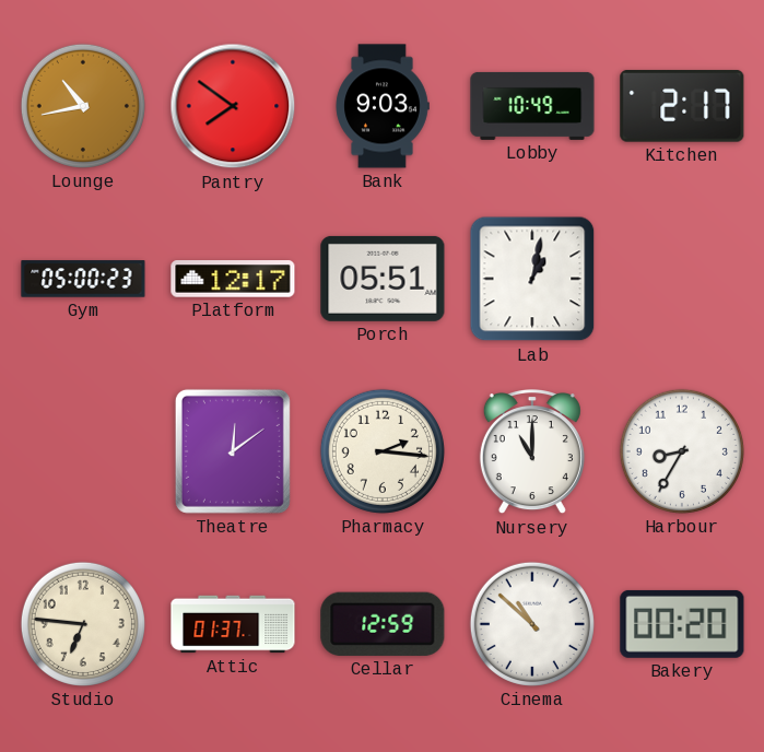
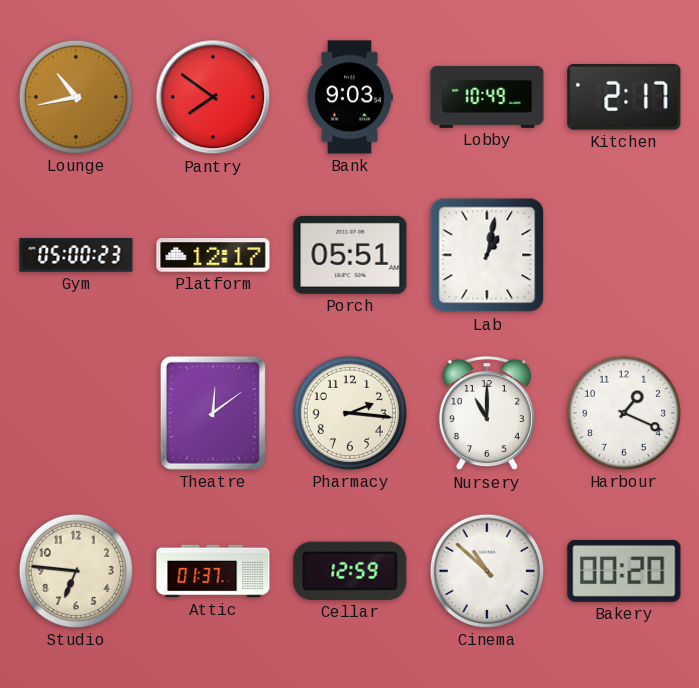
Harbour: 8:35 -> 1:19
